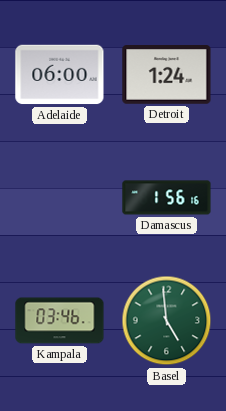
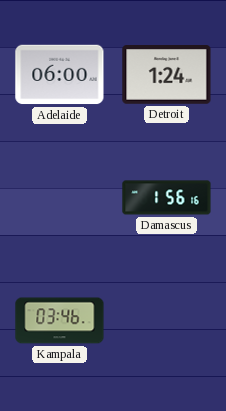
Basel: 4:59 -> none
